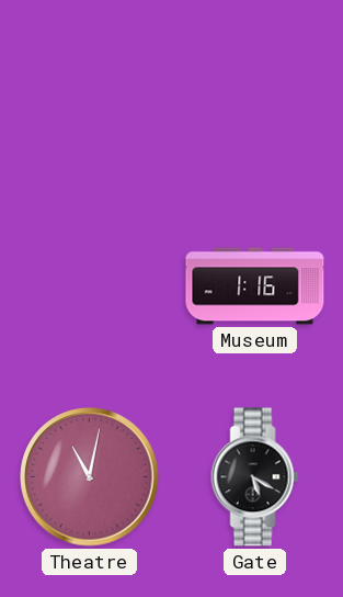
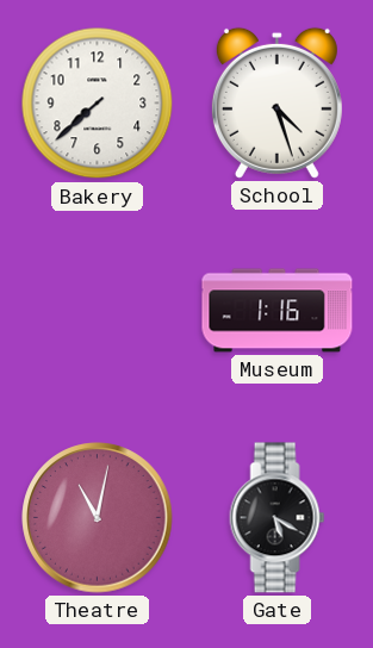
Bakery: none -> 7:38
School: none -> 4:27
